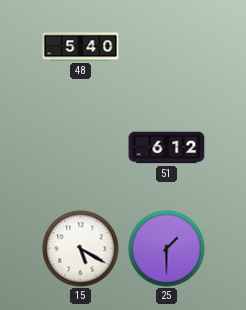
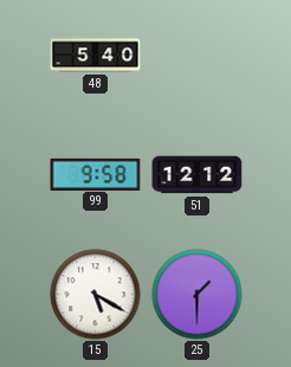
99: none -> 9:58
51: 6:12 -> 12:12
